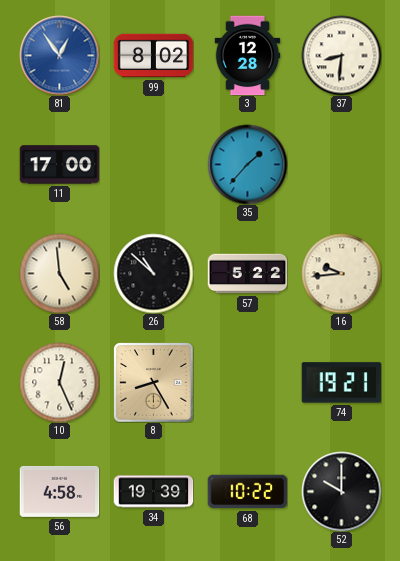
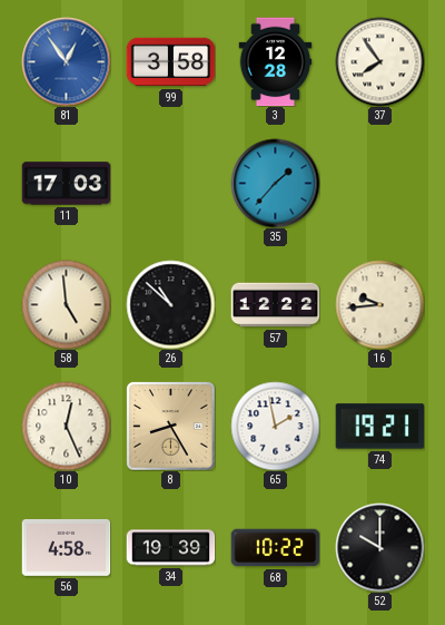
99: 8:02 -> 3:58
37: 8:31 -> 7:54
11: 17:00 -> 17:03
57: 5:22 -> 12:22
65: none -> 1:58
